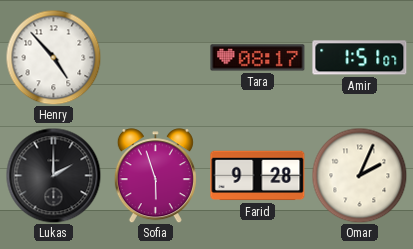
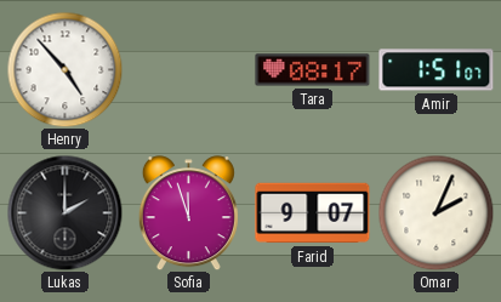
Sofia: 5:57 -> 11:57
Farid: 9:28 -> 9:07
